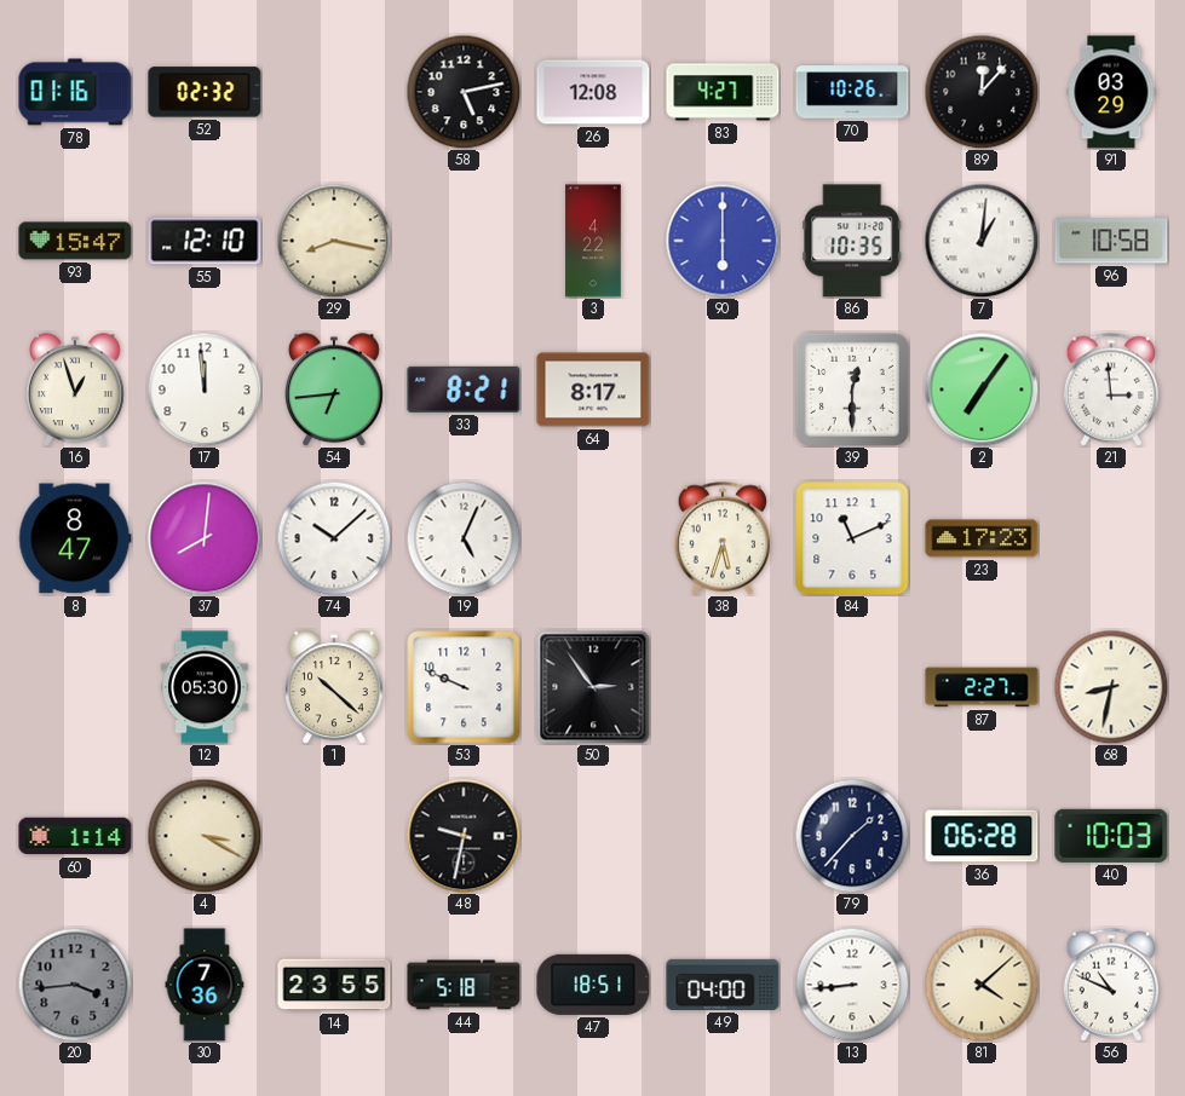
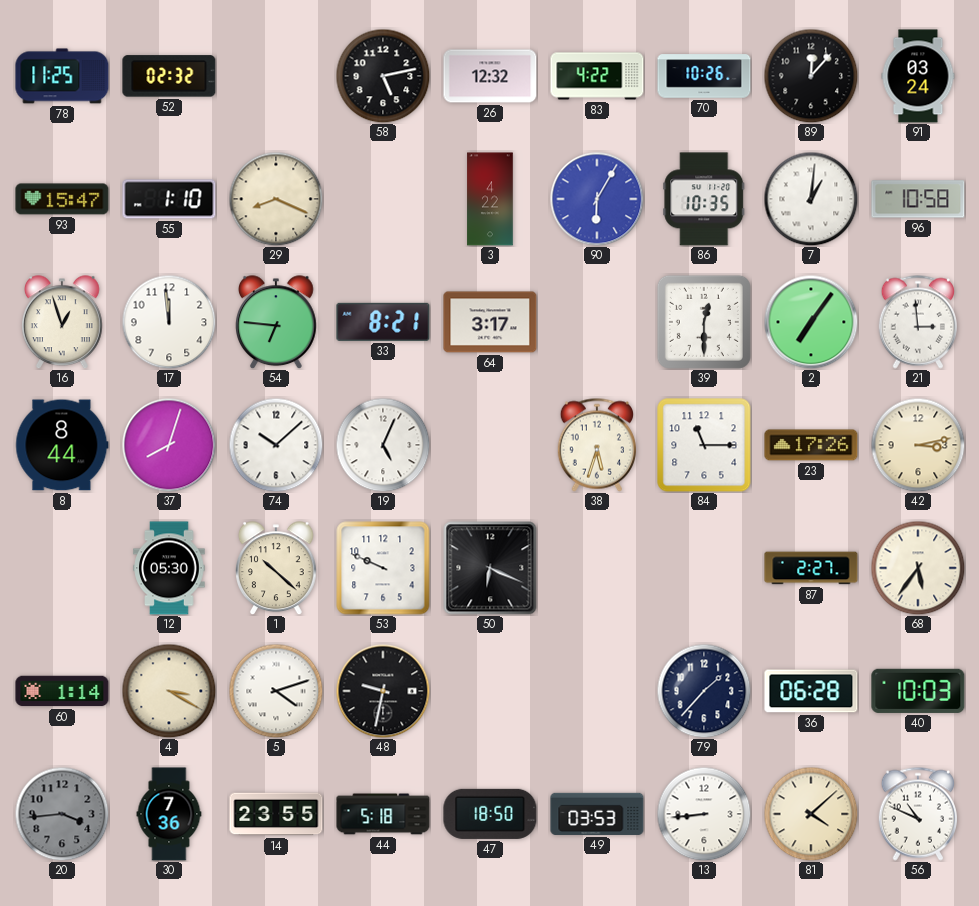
78: 01:16 -> 11:25
26: 12:08 -> 12:32
83: 4:27 -> 4:22
91: 03:29 -> 03:24
55: 12:10 -> 1:10
29: 8:17 -> 8:19
90: 6:00 -> 6:05
54: 6:44 -> 6:46
64: 8:17 -> 3:17
8: 8:47 -> 8:44
37: 8:01 -> 8:03
84: 11:11 -> 11:15
23: 17:23 -> 17:26
42: none -> 3:13
50: 2:54 -> 6:19
68: 8:32 -> 5:36
5: none -> 4:12
47: 18:51 -> 18:50
49: 04:00 -> 03:53
